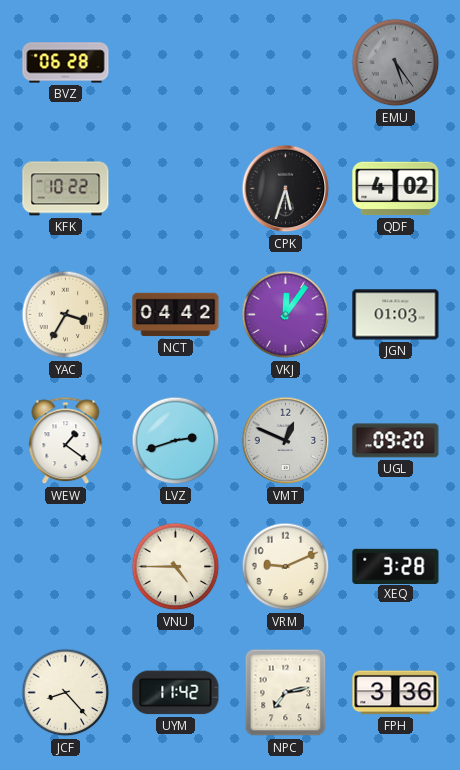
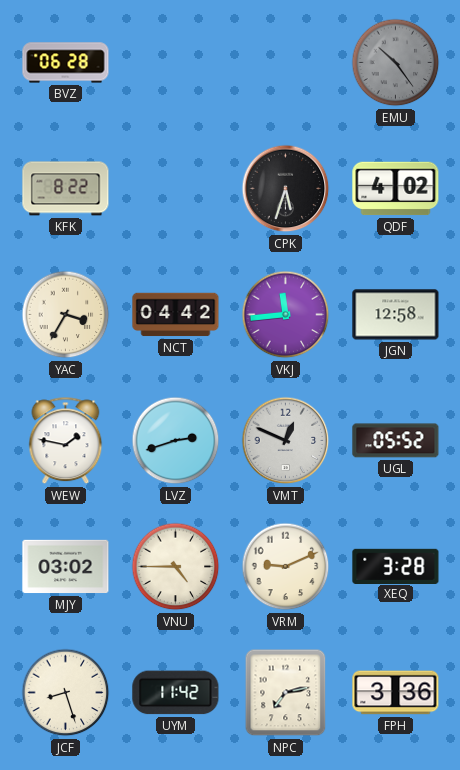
EMU: 5:24 -> 10:24
KFK: 10:22 -> 8:22
VKJ: 12:06 -> 11:44
JGN: 01:03 -> 12:58
WEW: 1:21 -> 1:47
UGL: 09:20 -> 05:52
MJY: none -> 03:02
JCF: 8:23 -> 8:27
